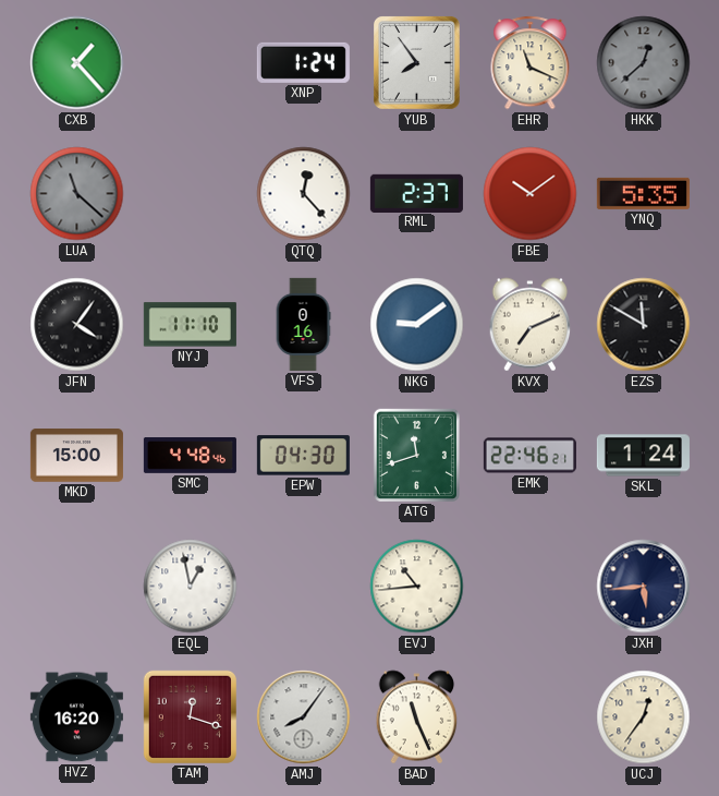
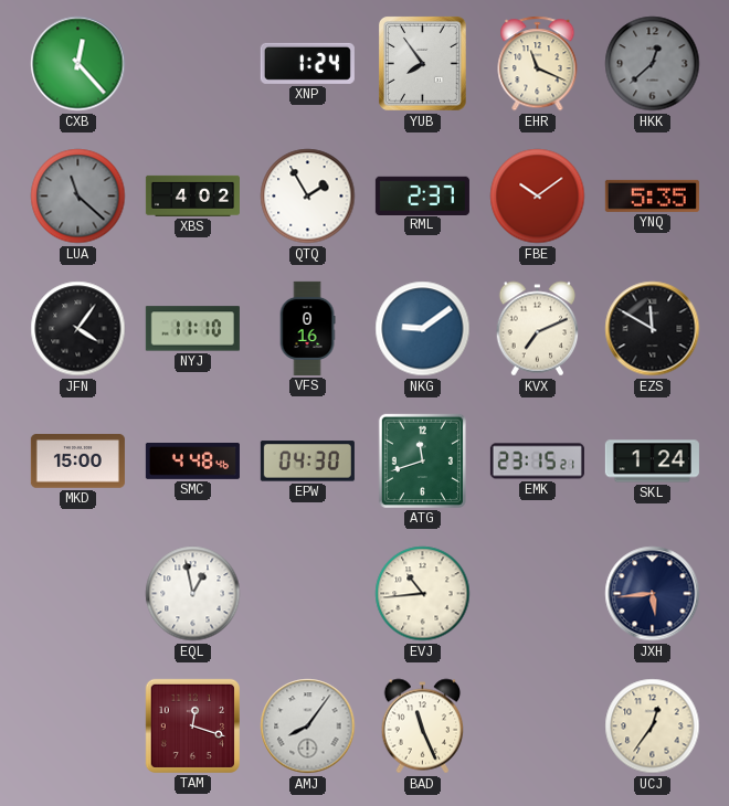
CXB: 1:23 -> 12:23
XBS: none -> 4:02
QTQ: 12:23 -> 1:55
EMK: 22:46 -> 23:15
HVZ: 16:20 -> none
